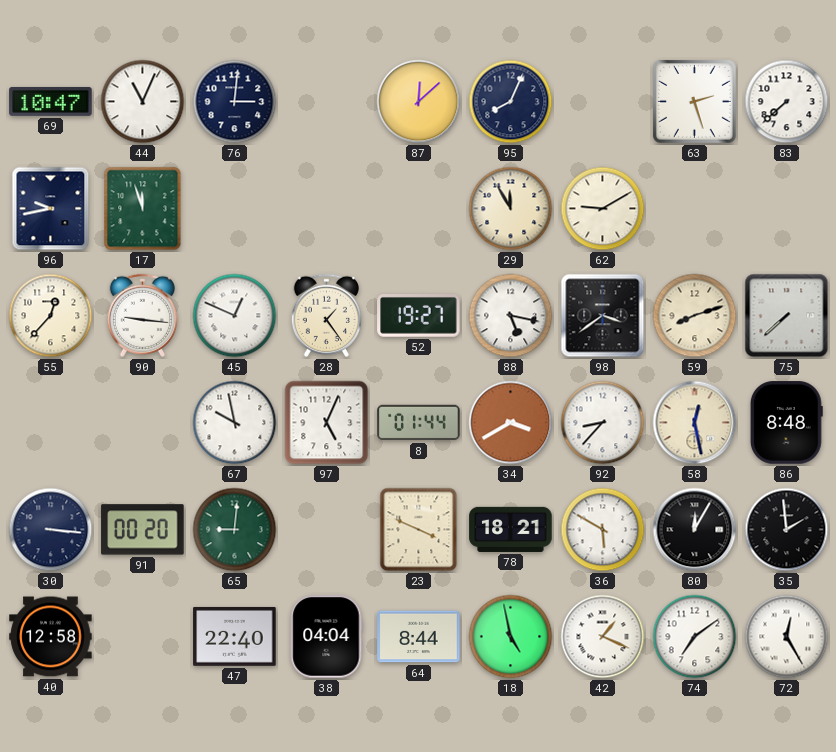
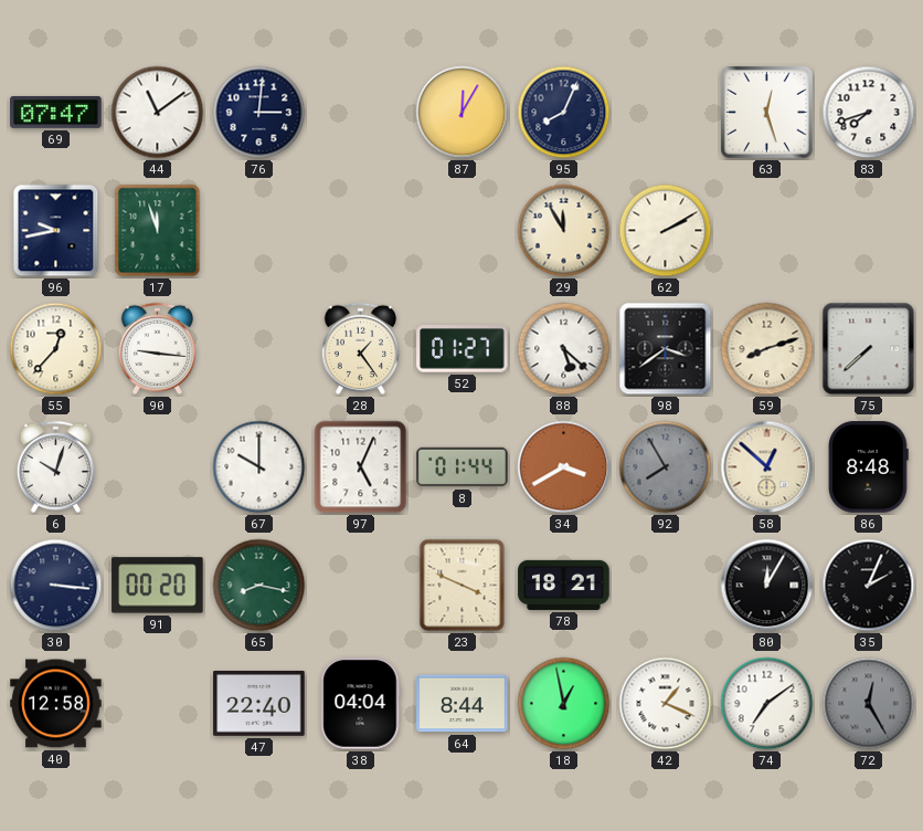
69: 10:47 -> 07:47
44: 11:04 -> 11:09
87: 12:08 -> 12:05
63: 2:27 -> 12:27
83: 7:38 -> 7:42
62: 9:10 -> 2:10
45: 12:49 -> none
52: 19:27 -> 01:27
88: 5:17 -> 5:22
6: none -> 10:03
67: 9:58 -> 10:00
92: 8:37 -> 7:55
92 dial: white -> grey
58: 12:28 -> 12:52
65: 9:01 -> 8:17
36: 5:50 -> none
35: 1:59 -> 2:04
18: 4:58 -> 12:58
72 dial: white -> grey
